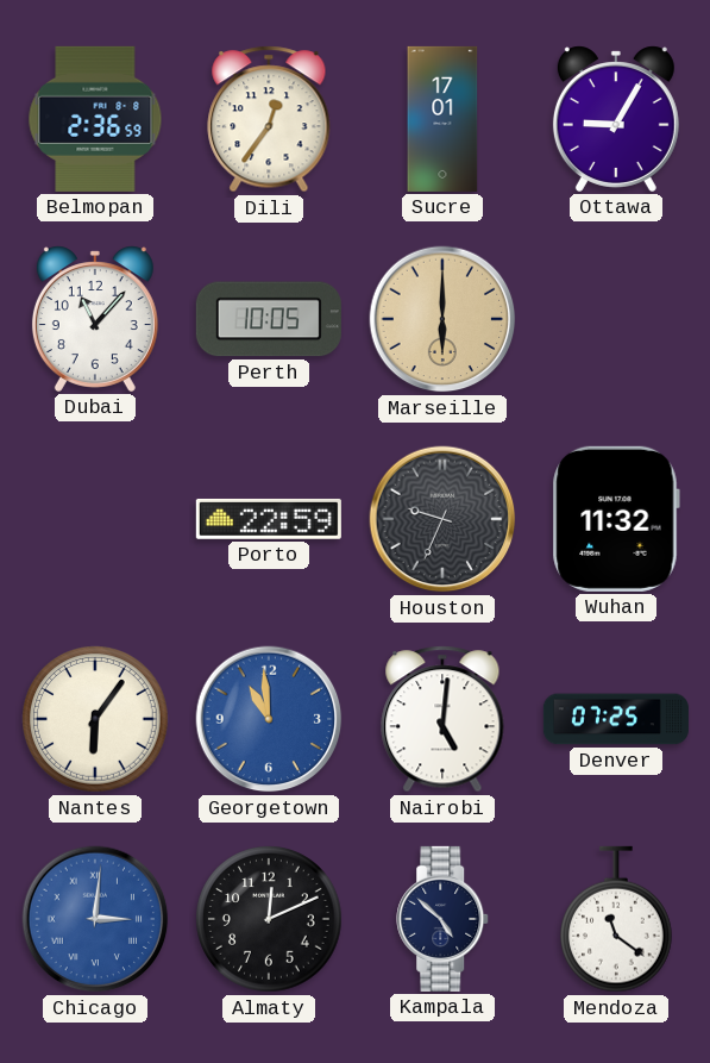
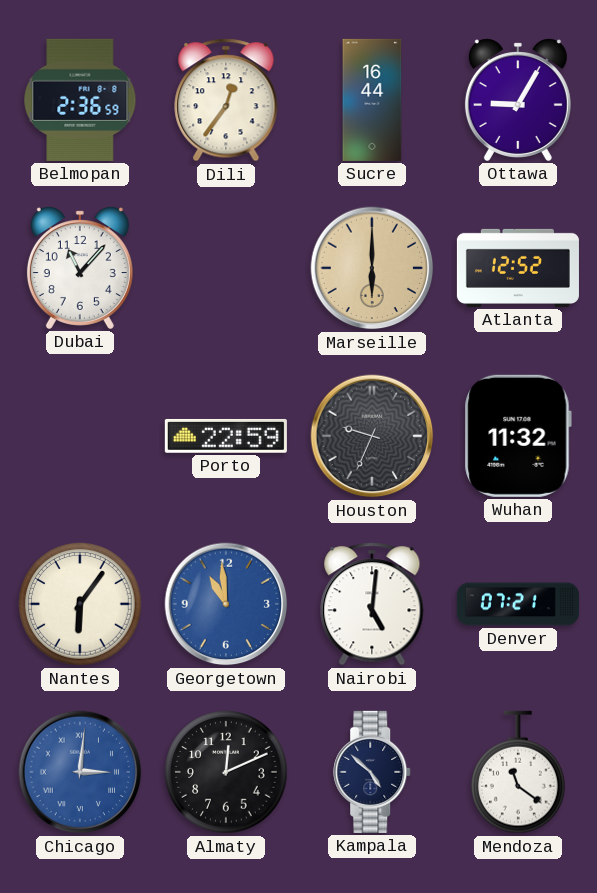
Sucre: 17:01 -> 16:44
Perth: 10:05 -> none
Atlanta: none -> 12:52
Denver: 07:25 -> 07:21
